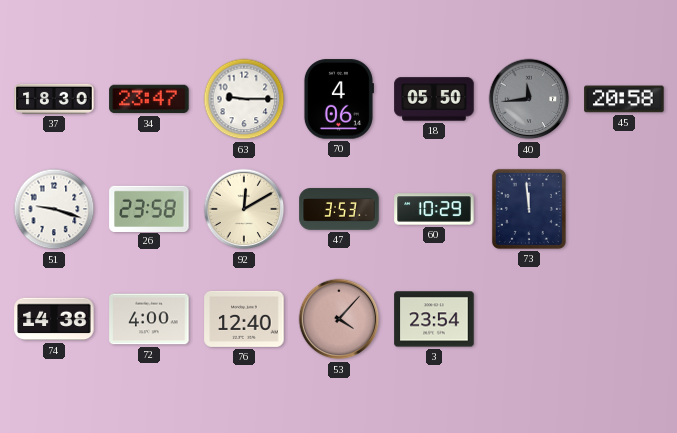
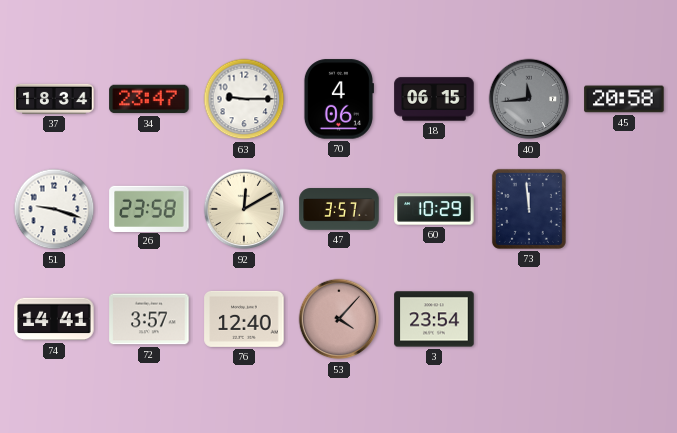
37: 18:30 -> 18:34
18: 05:50 -> 06:15
47: 3:53 -> 3:57
74: 14:38 -> 14:41
72: 4:00 -> 3:57
